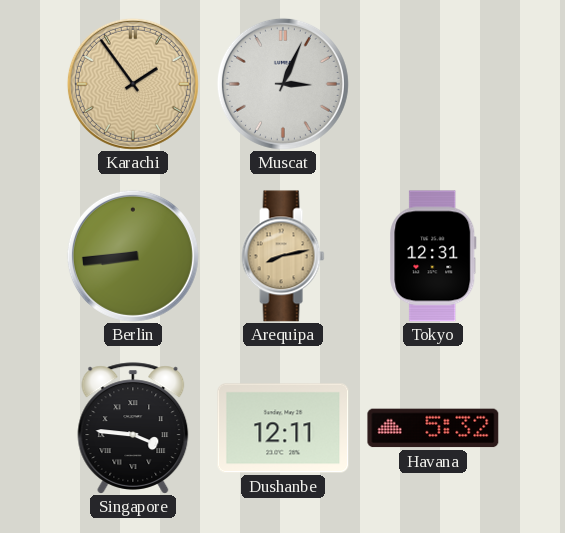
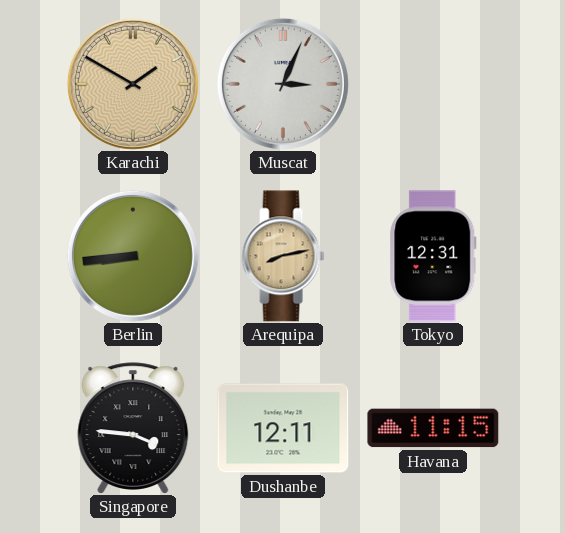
Karachi: 1:54 -> 1:50
Havana: 5:32 -> 11:15
